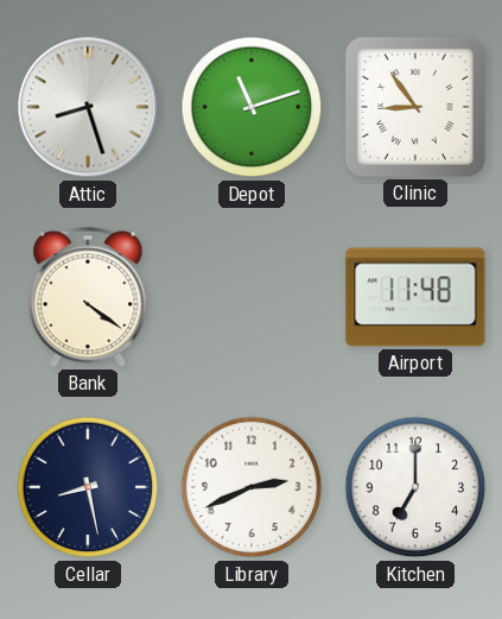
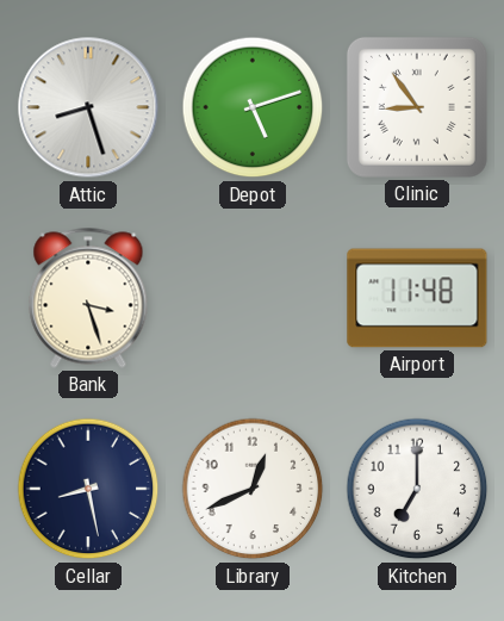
Depot: 11:12 -> 5:12
Bank: 4:21 -> 3:27
Library: 2:41 -> 12:41
